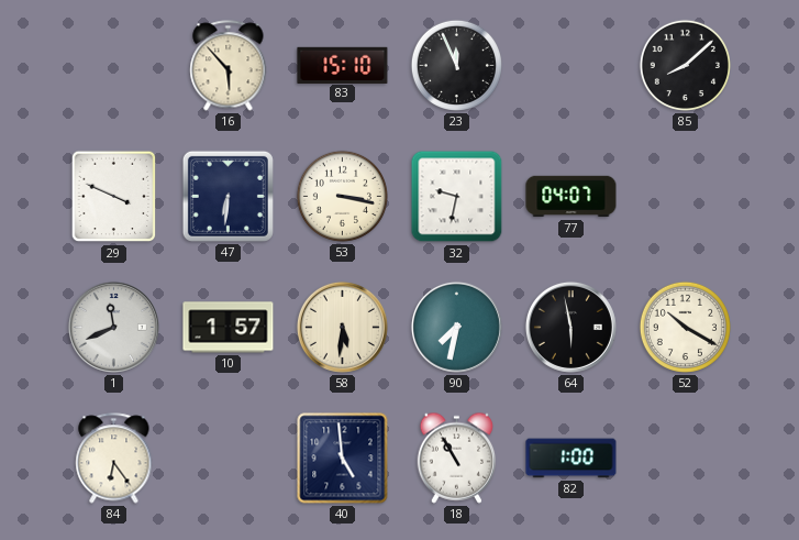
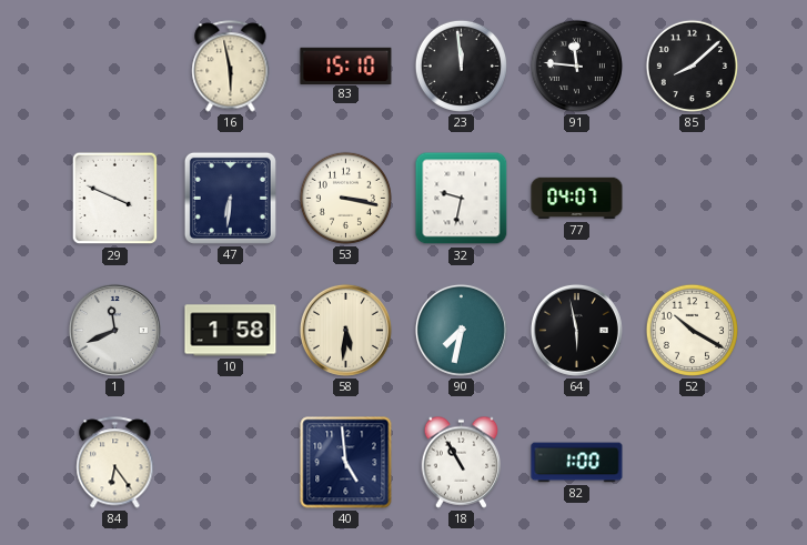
16: 5:53 -> 5:58
23: 11:56 -> 11:59
91: none -> 11:46
10: 1:57 -> 1:58
